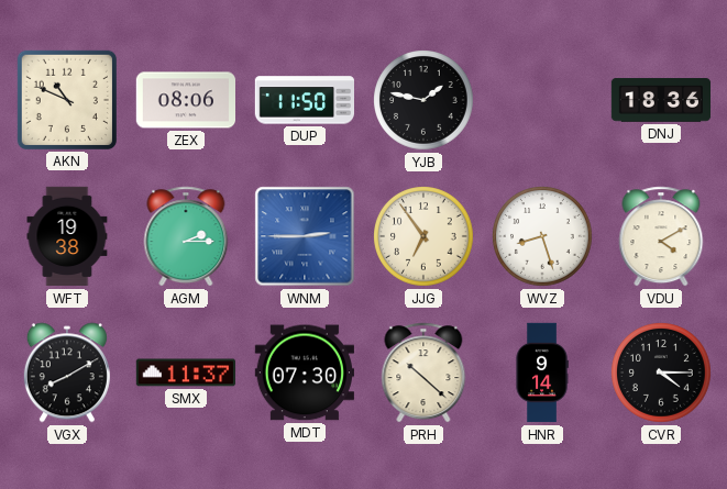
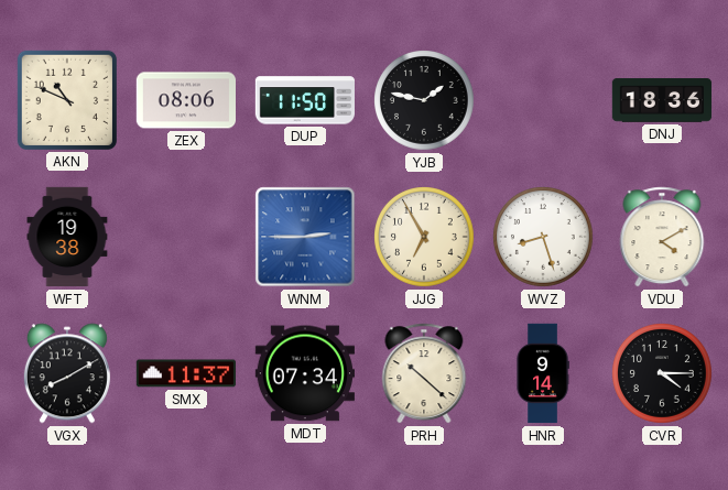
AGM: 2:15 -> none
JJG: 6:54 -> 6:55
MDT: 07:30 -> 07:34
